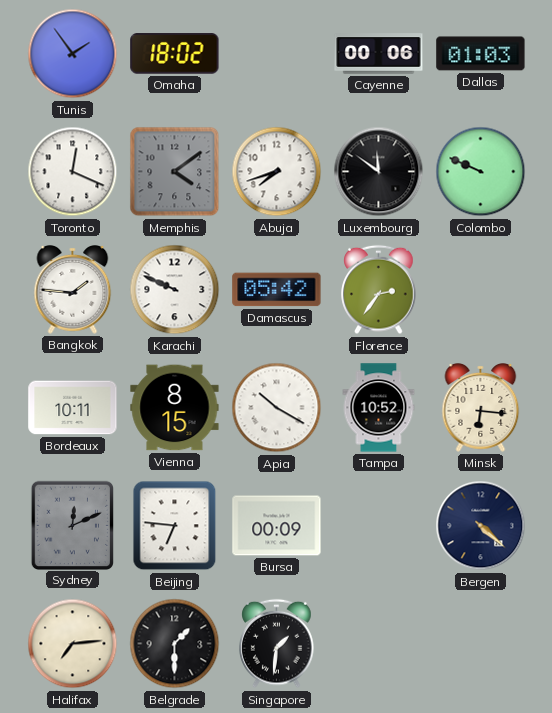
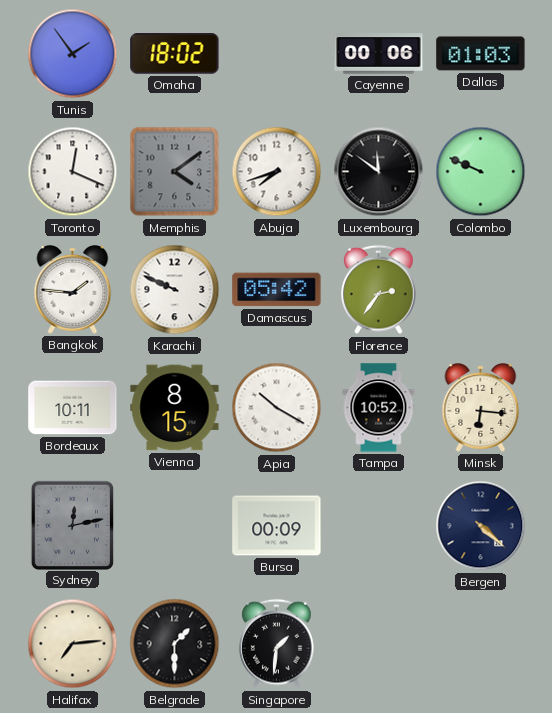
Sydney: 12:11 -> 12:13
Beijing: 6:46 -> none
